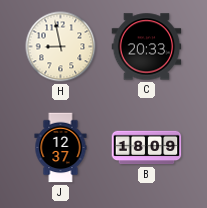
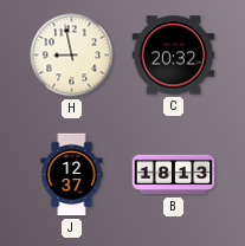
C: 20:33 -> 20:32
B: 18:09 -> 18:13
